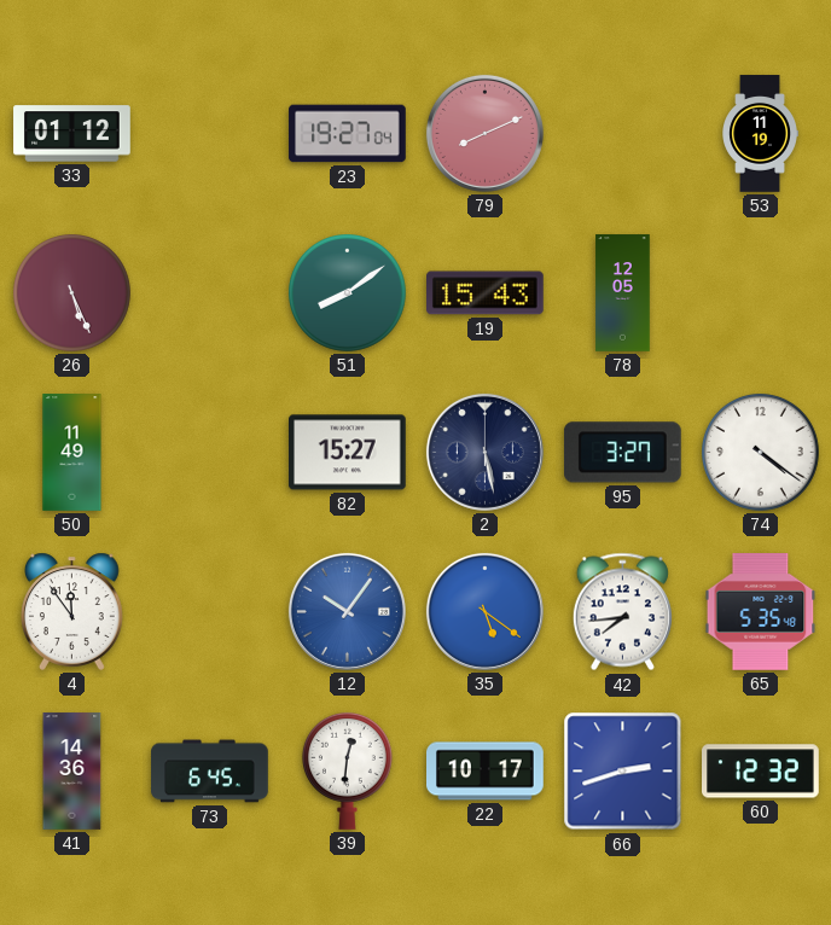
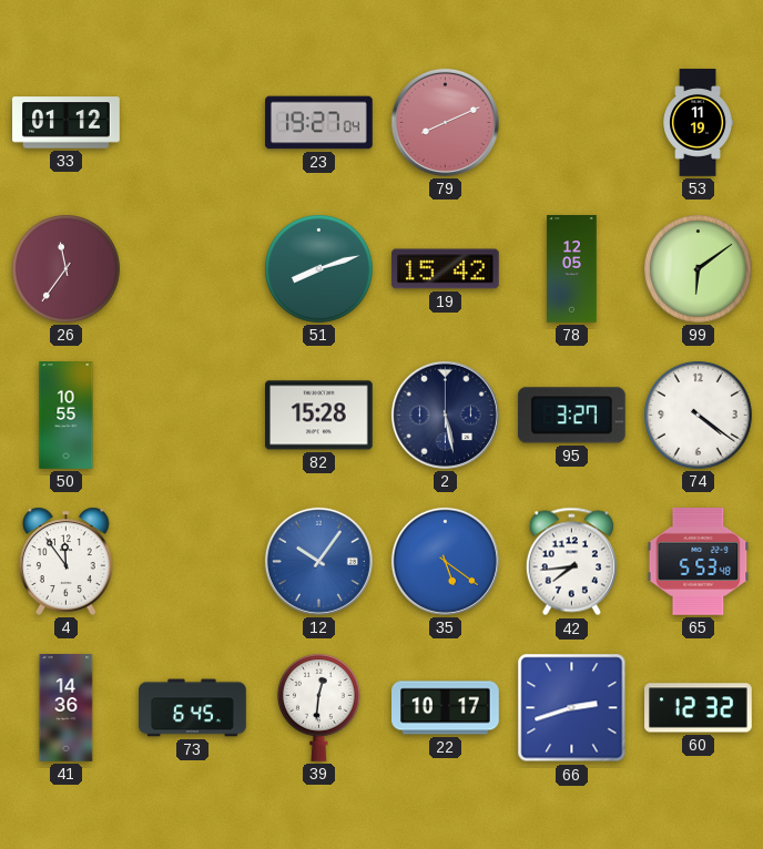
26: 5:26 -> 11:36
51: 8:09 -> 8:12
19: 15:43 -> 15:42
99: none -> 6:09
50: 11:49 -> 10:55
82: 15:27 -> 15:28
65: 5:35 -> 5:53
